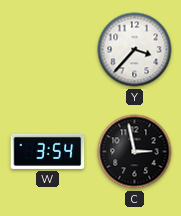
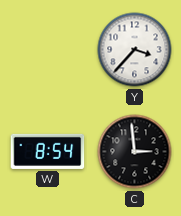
W: 3:54 -> 8:54
C: 2:58 -> 2:59
